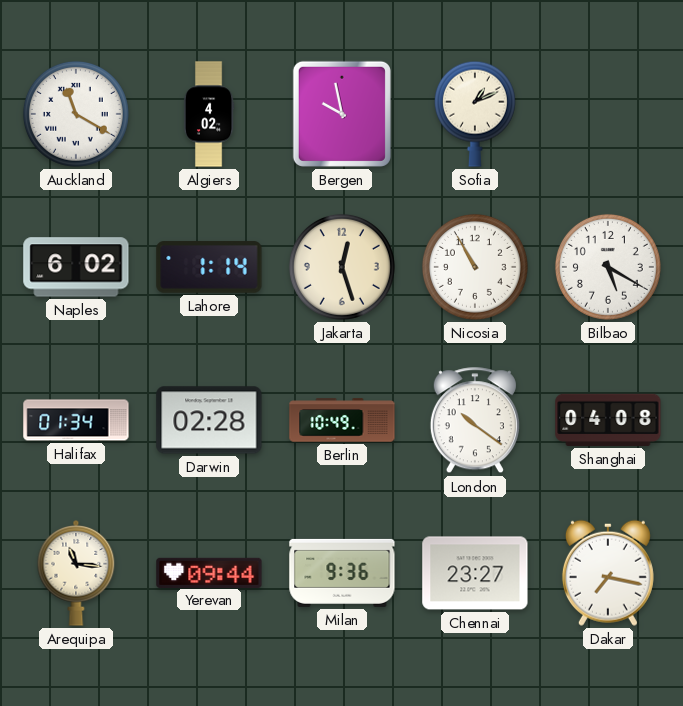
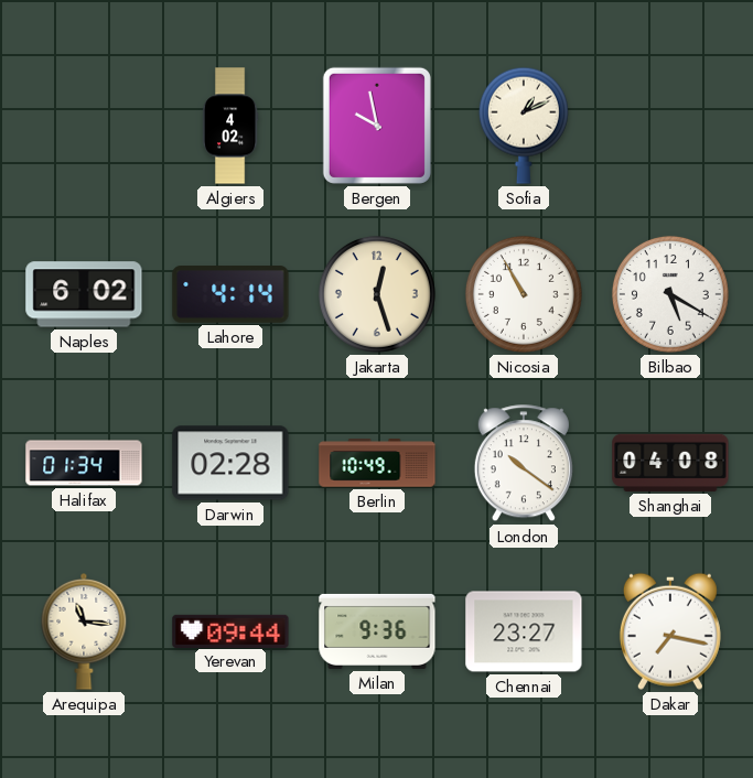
Auckland: 11:20 -> none
Lahore: 1:14 -> 4:14
